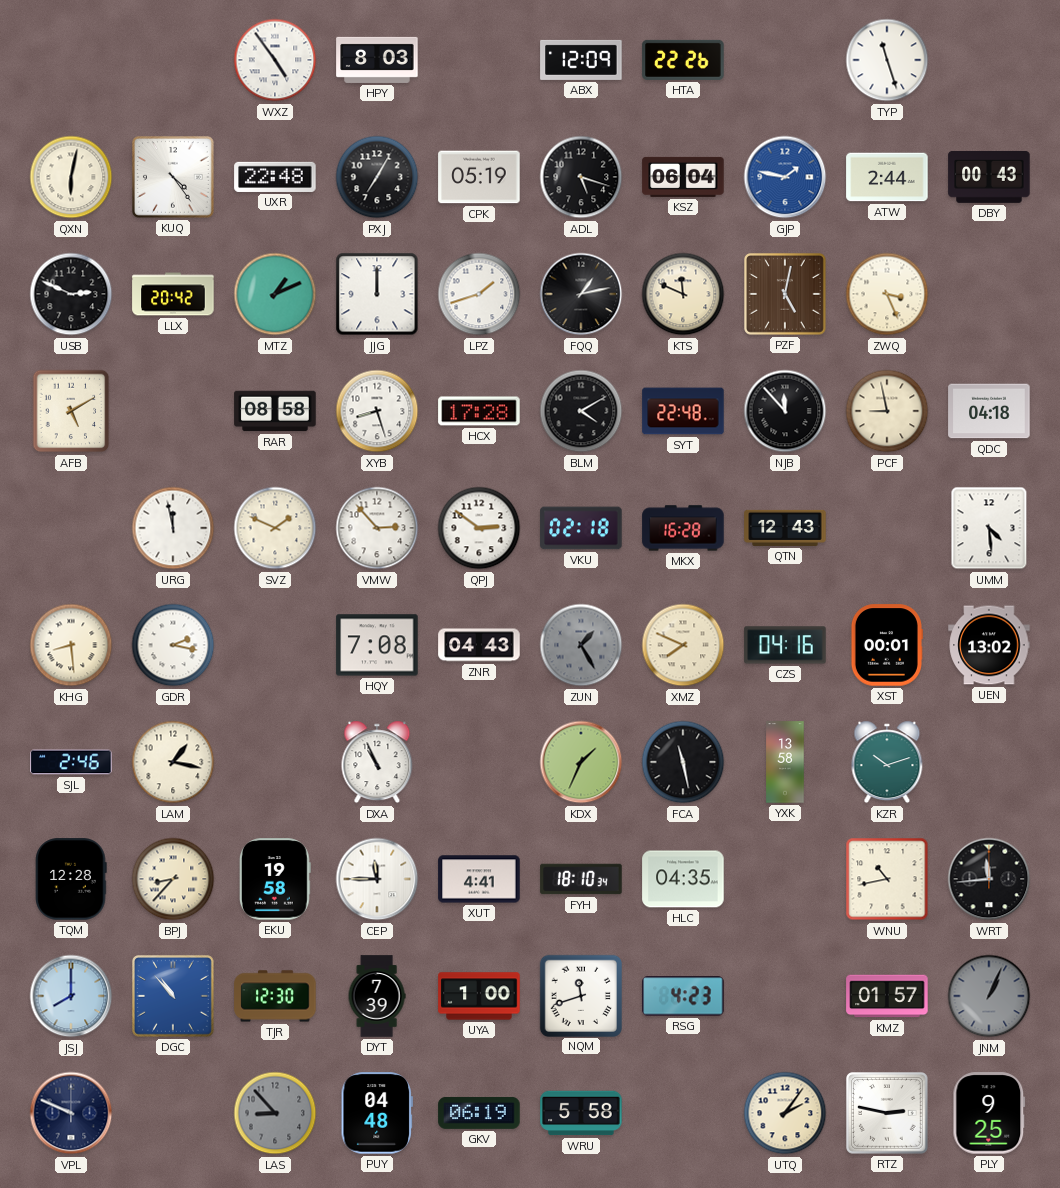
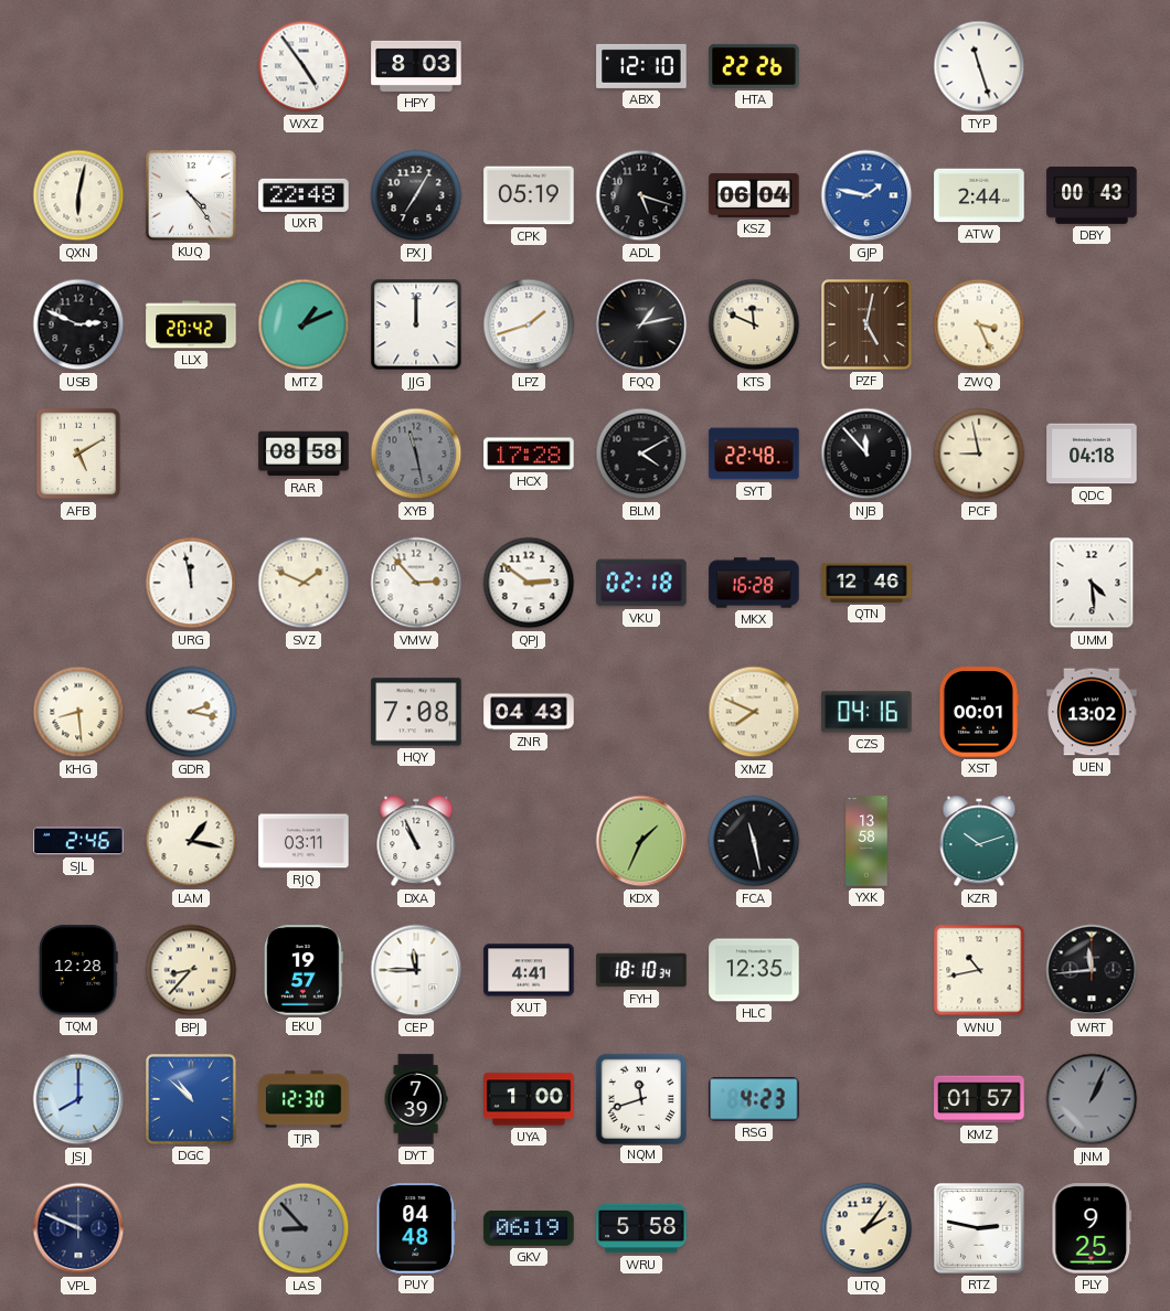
ABX: 12:09 -> 12:10
XYB: 8:27 -> 11:28
XYB dial: white -> grey
QTN: 12:43 -> 12:46
ZUN: 1:25 -> none
RJQ: none -> 03:11
EKU: 19:58 -> 19:57
HLC: 04:35 -> 12:35
DGC: 10:53 -> 10:52
